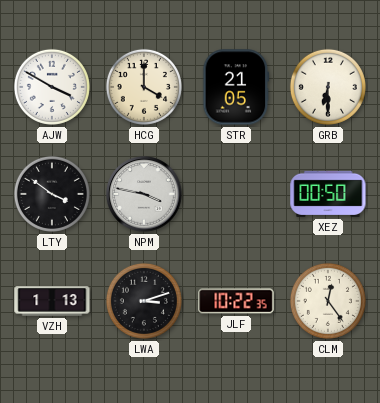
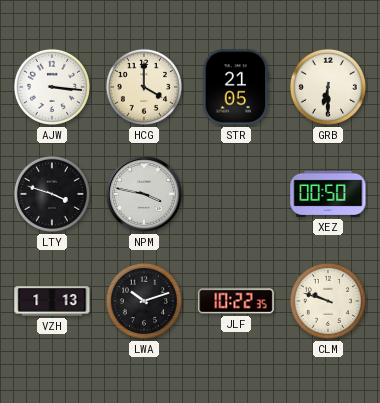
AJW: 3:50 -> 3:16
LTY: 3:51 -> 3:48
LWA: 3:12 -> 10:12
CLM: 12:24 -> 9:48
